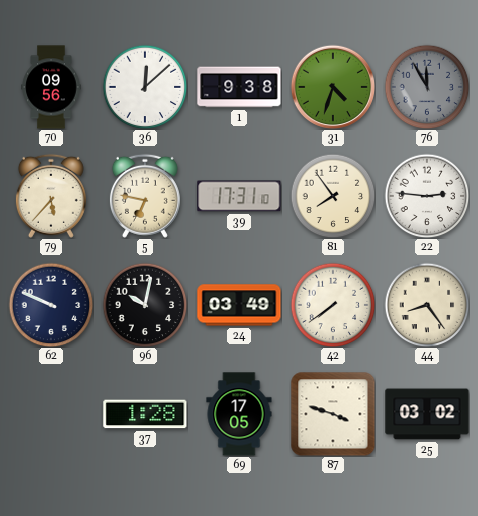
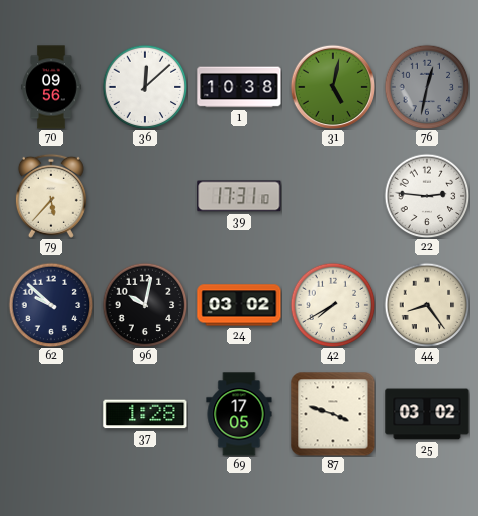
1: 9:38 -> 10:38
31: 4:33 -> 5:02
76: 11:55 -> 12:32
5: 6:47 -> none
81: 7:54 -> none
62: 9:49 -> 9:52
24: 03:49 -> 03:02
42: 7:39 -> 7:40
